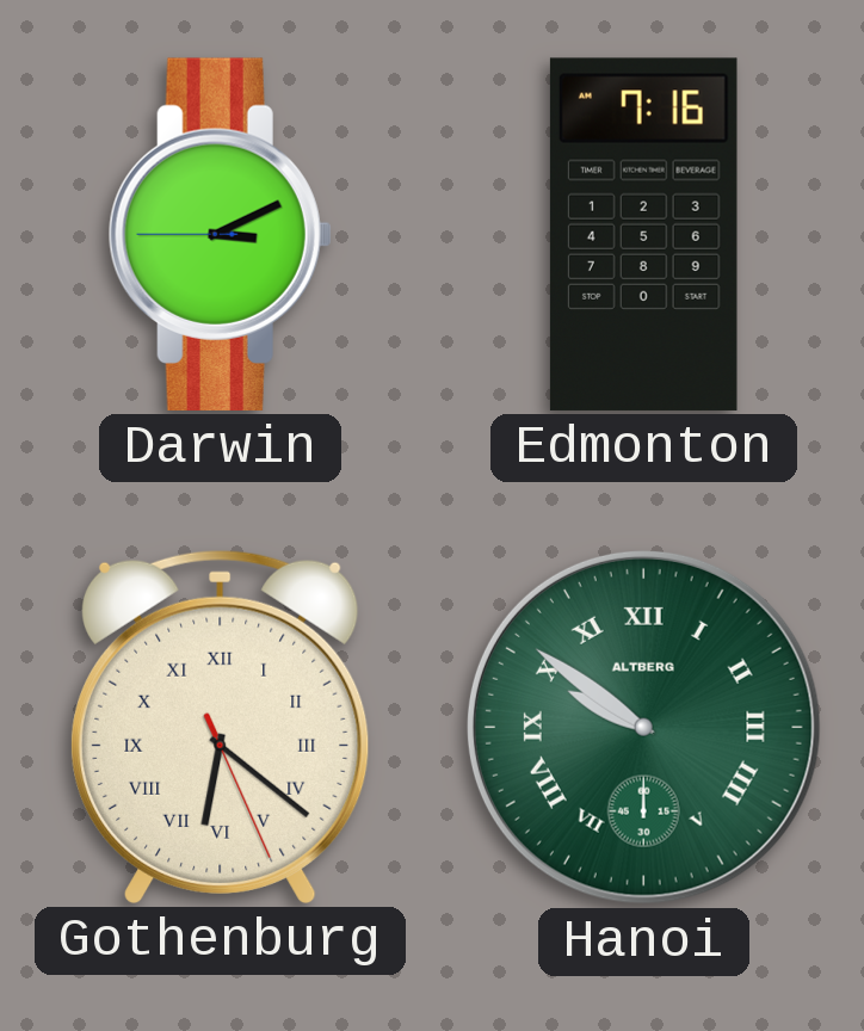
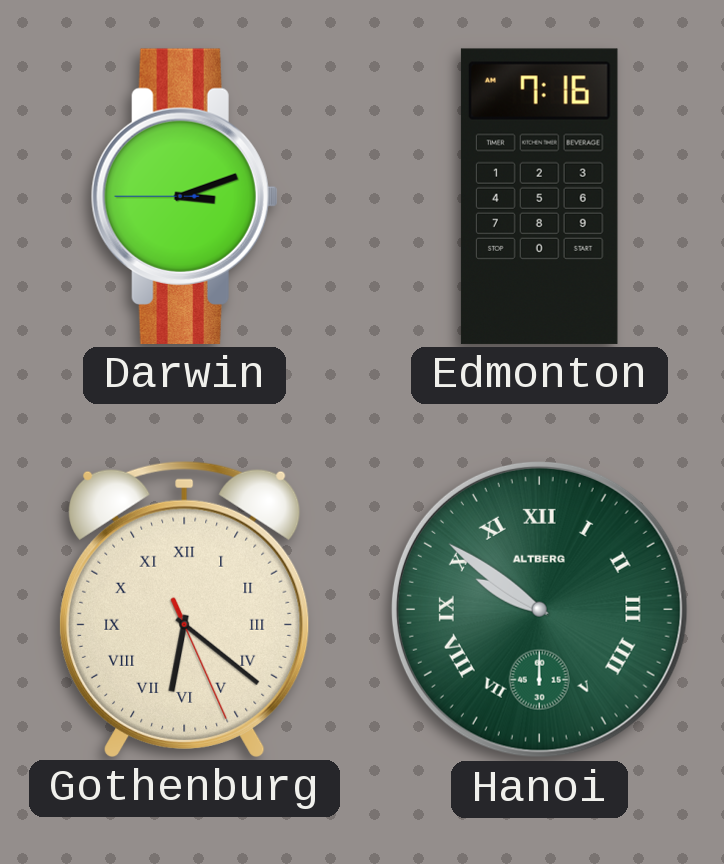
Darwin: 3:10 -> 3:11
